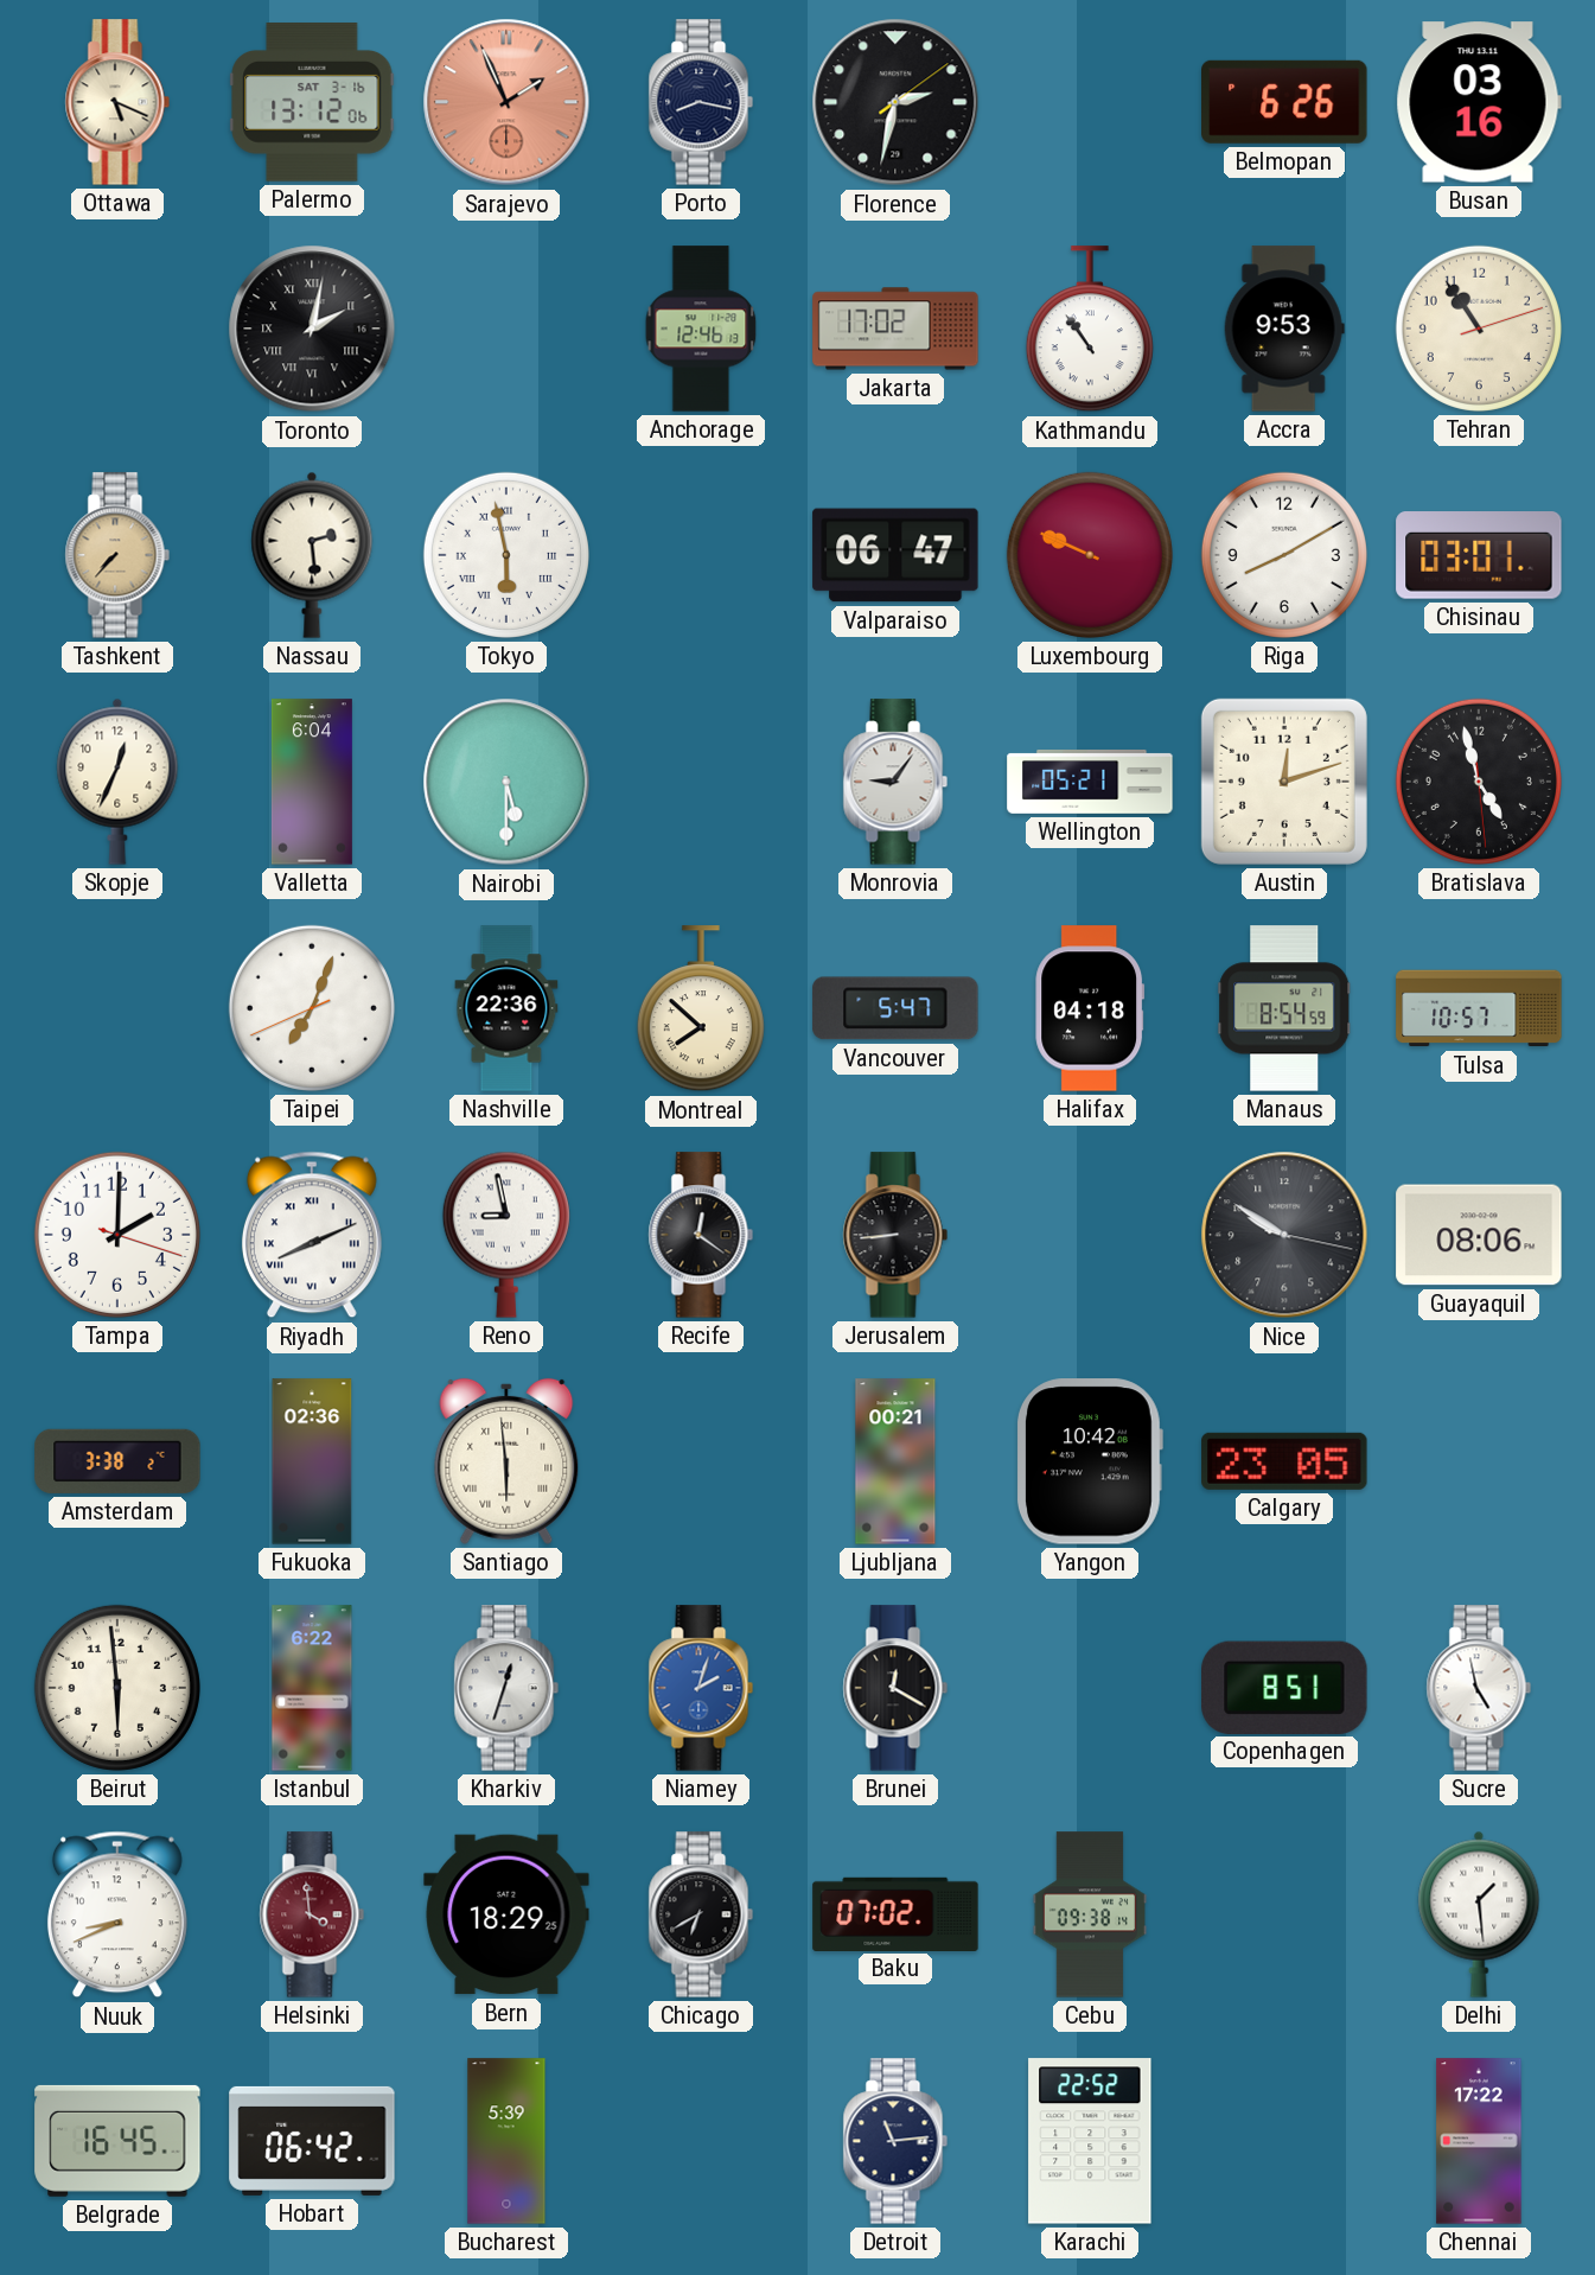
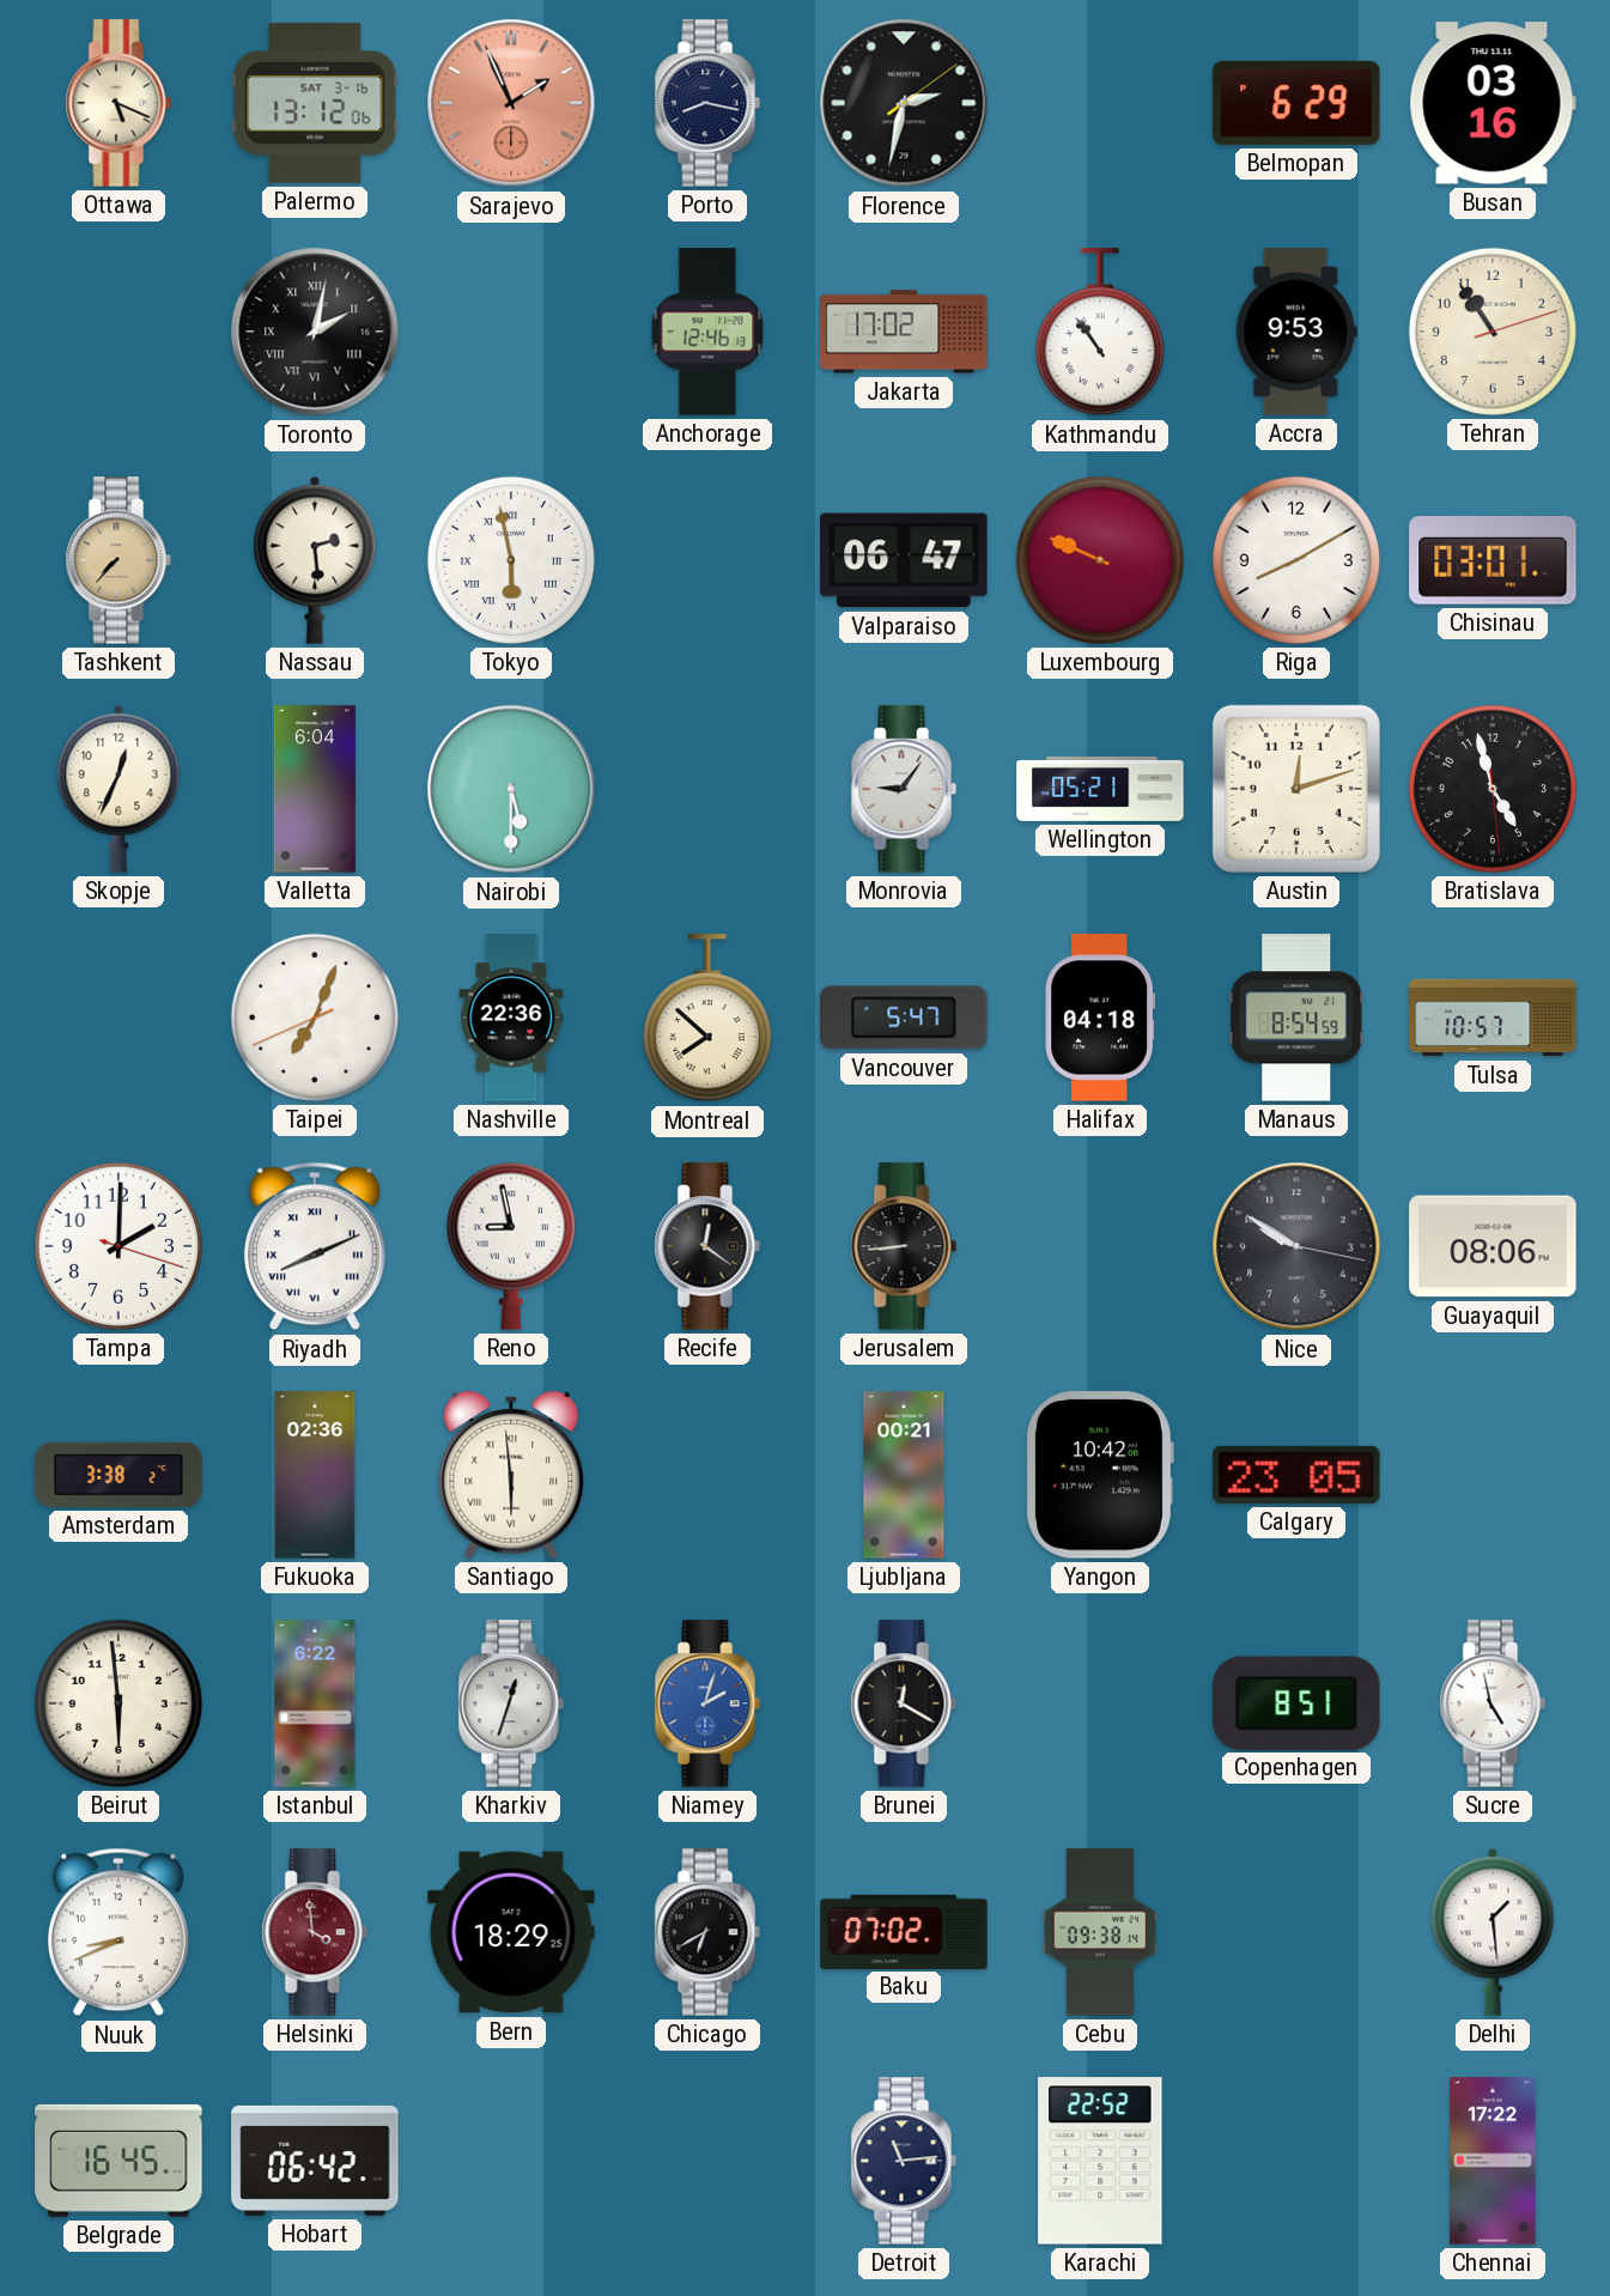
Belmopan: 6:26 -> 6:29
Bucharest: 5:39 -> none
